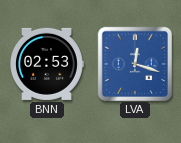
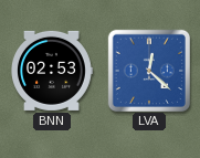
LVA: 12:18 -> 12:22
